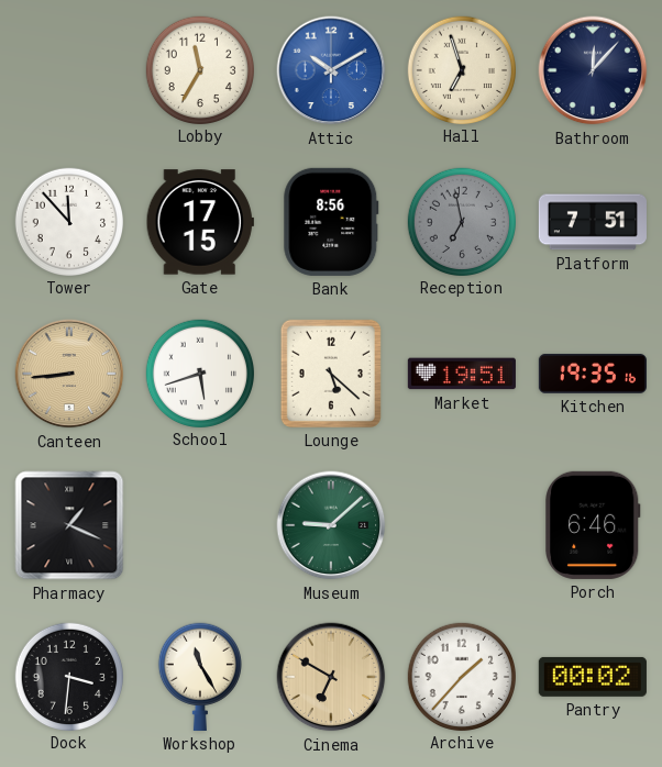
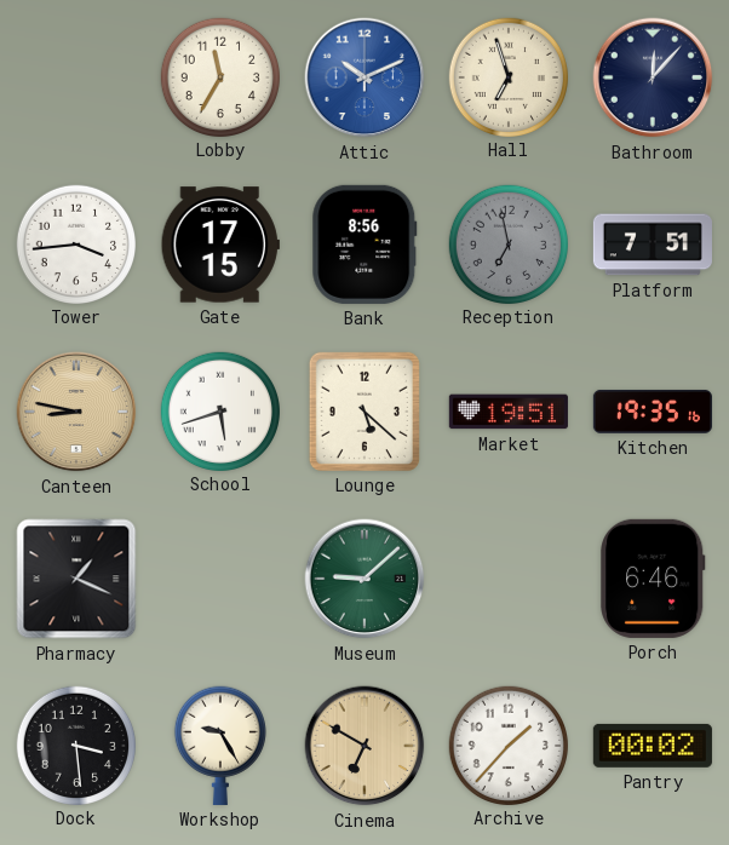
Attic: 10:10 -> 10:11
Tower: 11:53 -> 3:44
Canteen: 8:44 -> 8:47
Dock: 3:31 -> 3:29
Workshop: 11:25 -> 9:25
